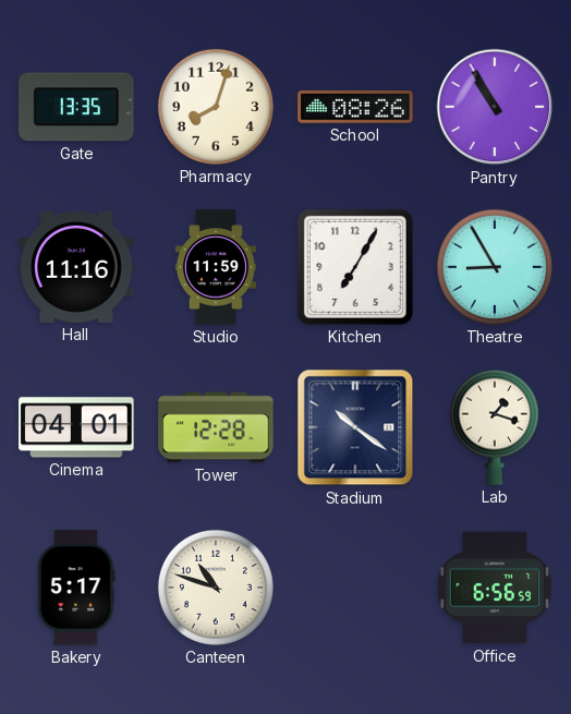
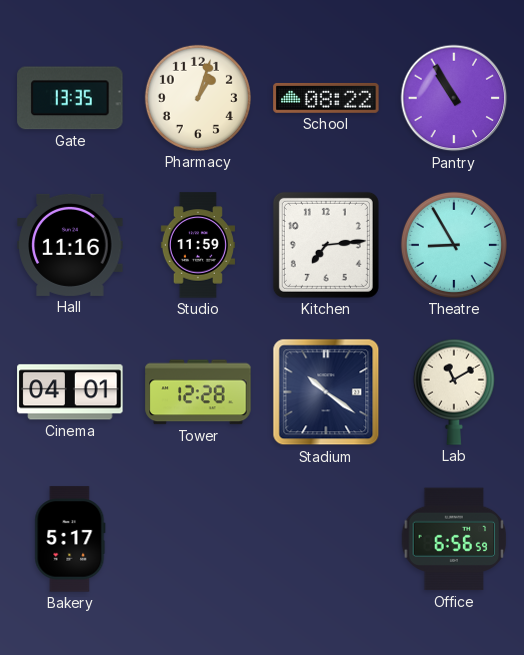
Pharmacy: 8:03 -> 1:03
School: 08:26 -> 08:22
Kitchen: 7:05 -> 7:14
Lab: 1:18 -> 11:10
Canteen: 10:48 -> none
